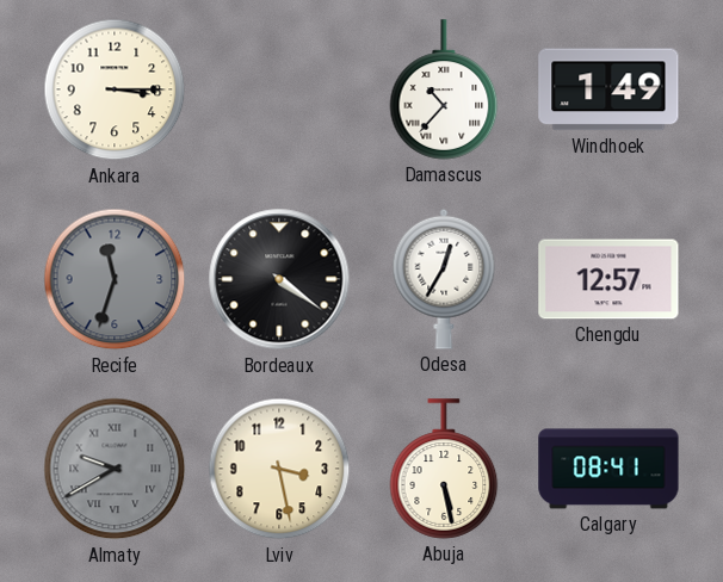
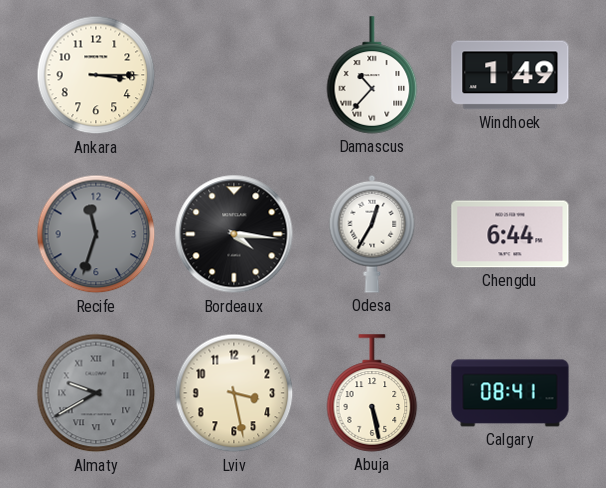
Bordeaux: 4:21 -> 4:16
Chengdu: 12:57 -> 6:44
